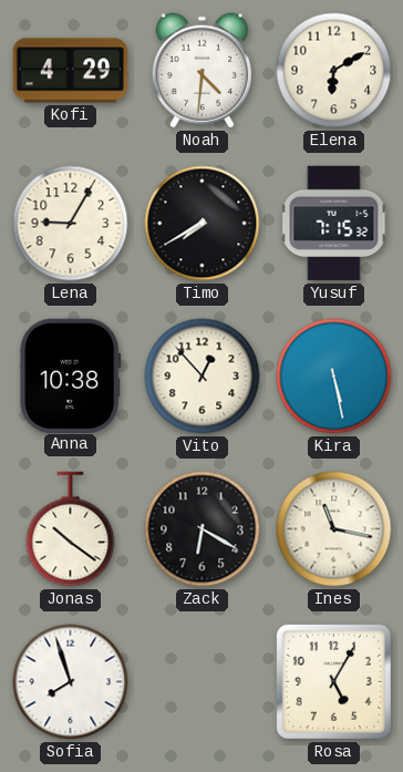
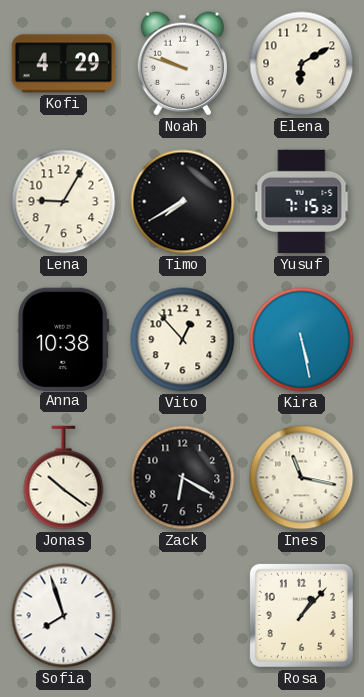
Noah: 4:31 -> 9:48
Rosa: 5:05 -> 1:07
